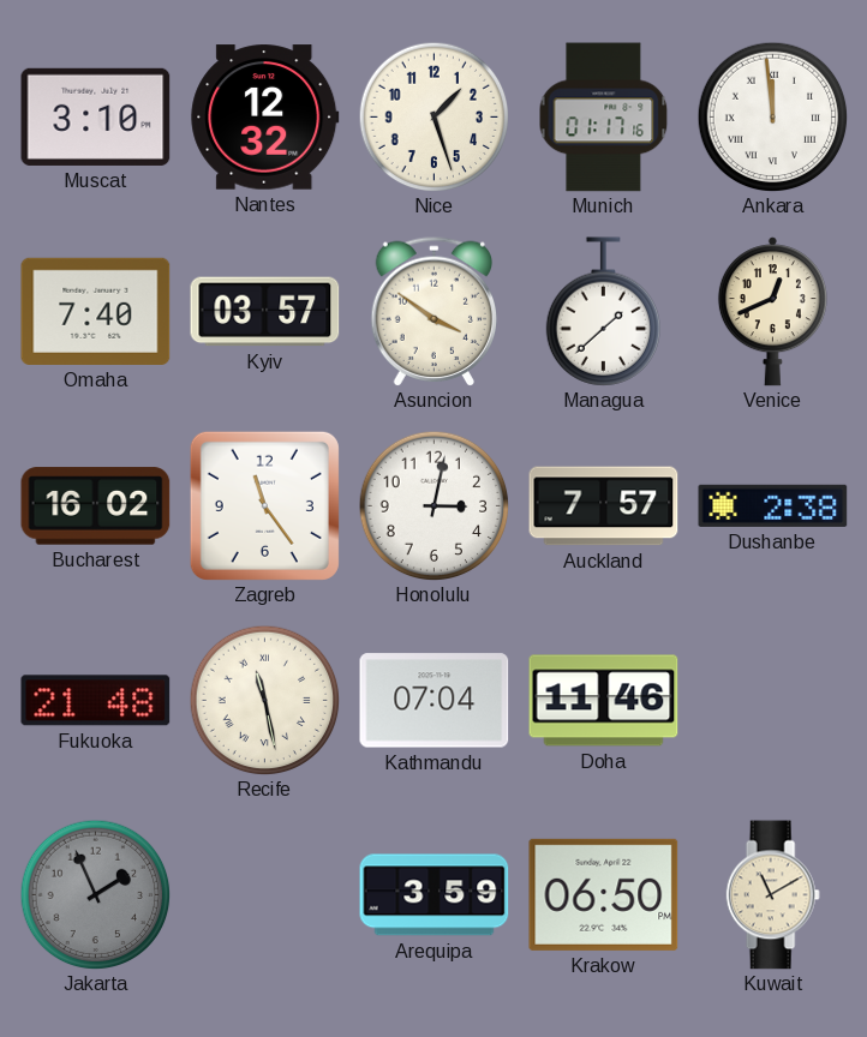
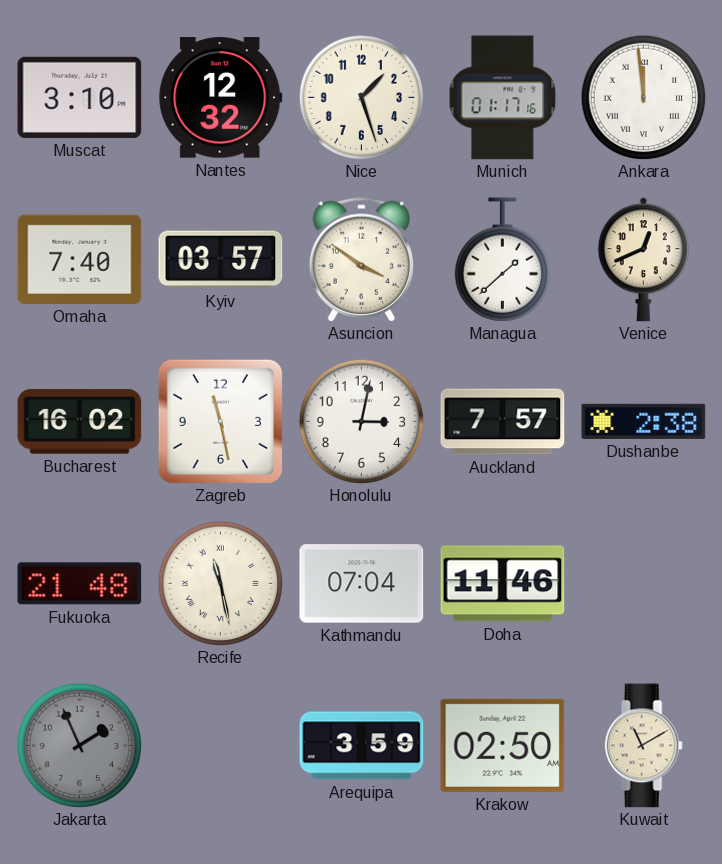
Zagreb: 11:24 -> 11:28
Krakow: 06:50 -> 02:50
